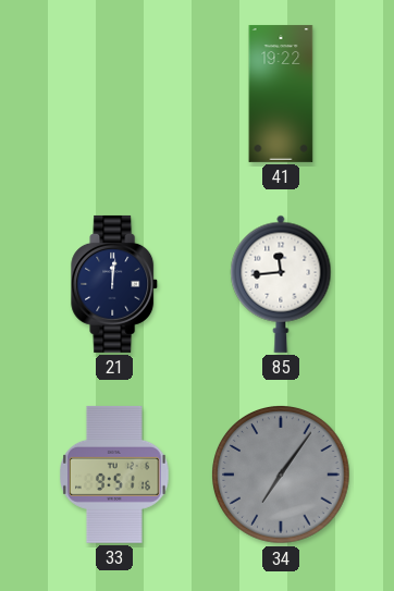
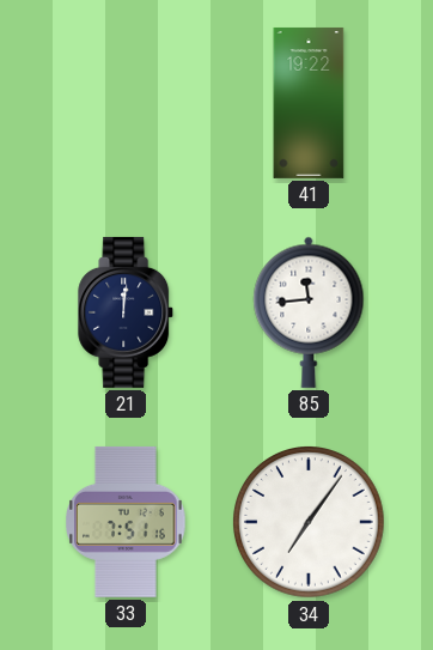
33: 9:51 -> 7:51
34 dial: grey -> white
